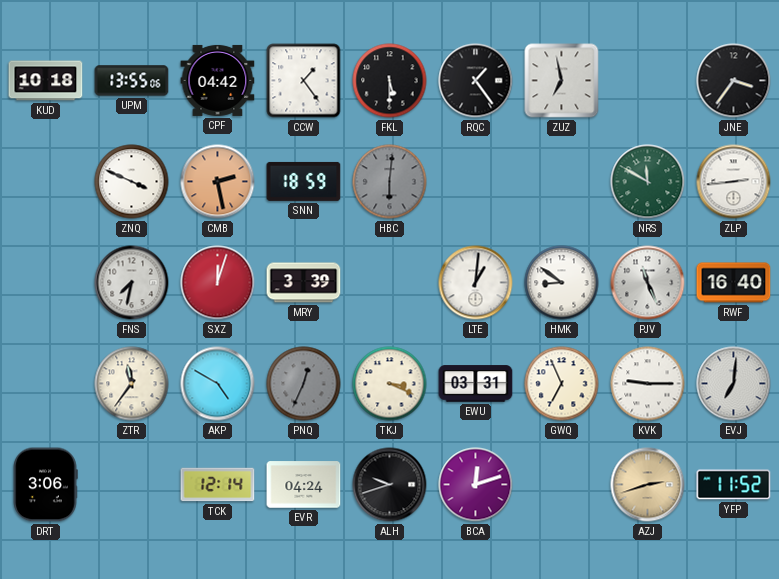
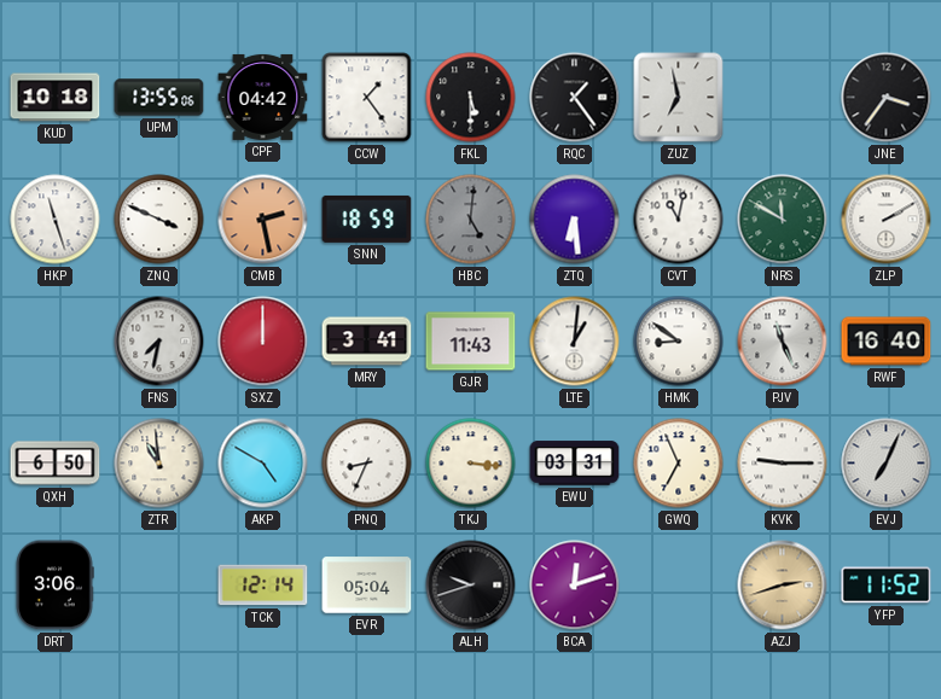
HKP: none -> 11:27
HBC: 6:01 -> 5:01
ZTQ: none -> 6:29
CVT: none -> 11:02
ZLP: 2:44 -> 2:10
SXZ: 12:03 -> 12:00
MRY: 3:39 -> 3:41
GJR: none -> 11:43
QXH: none -> 6:50
ZTR: 11:36 -> 10:59
PNQ: 12:34 -> 8:34
PNQ dial: grey -> white
TKJ: 3:19 -> 3:16
EVJ: 7:01 -> 7:04
EVR: 04:24 -> 05:04
